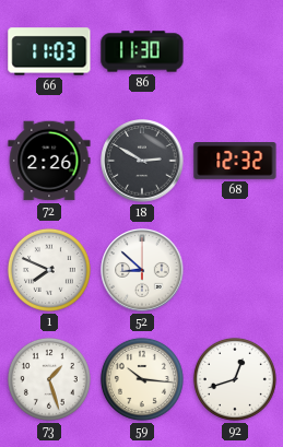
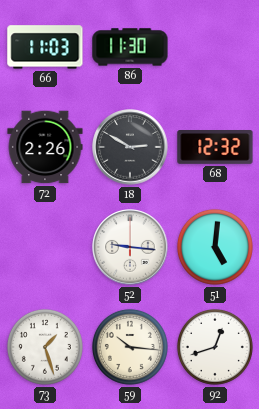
1: 7:49 -> none
52: 8:52 -> 9:16
51: none -> 5:01
